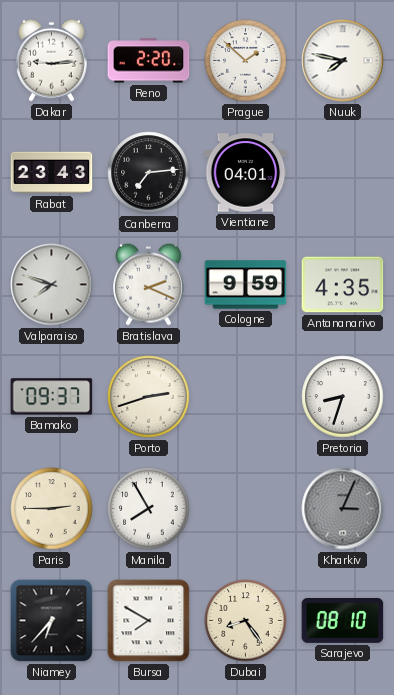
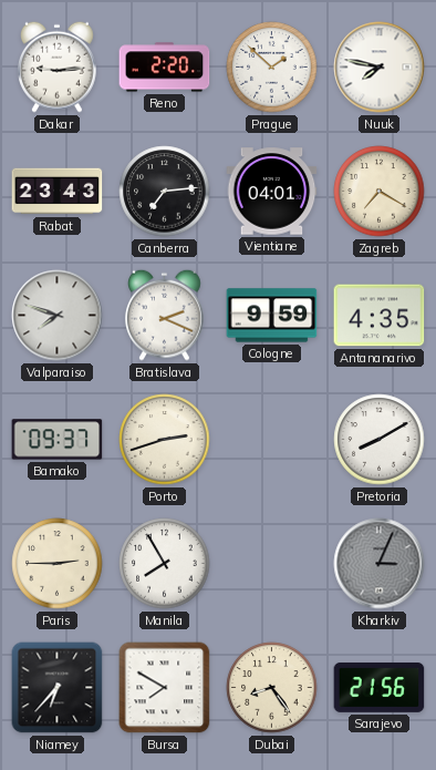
Zagreb: none -> 7:20
Pretoria: 8:33 -> 8:10
Sarajevo: 08:10 -> 21:56
